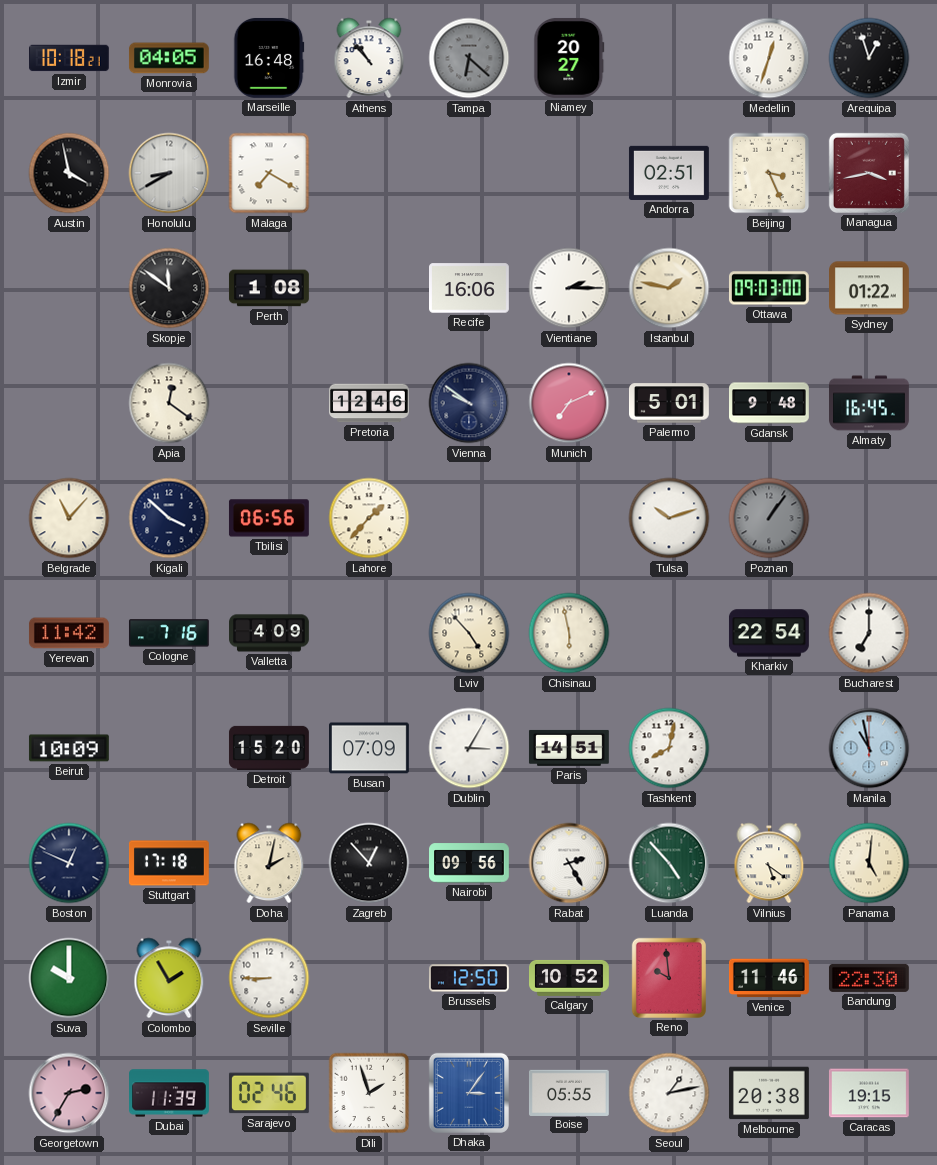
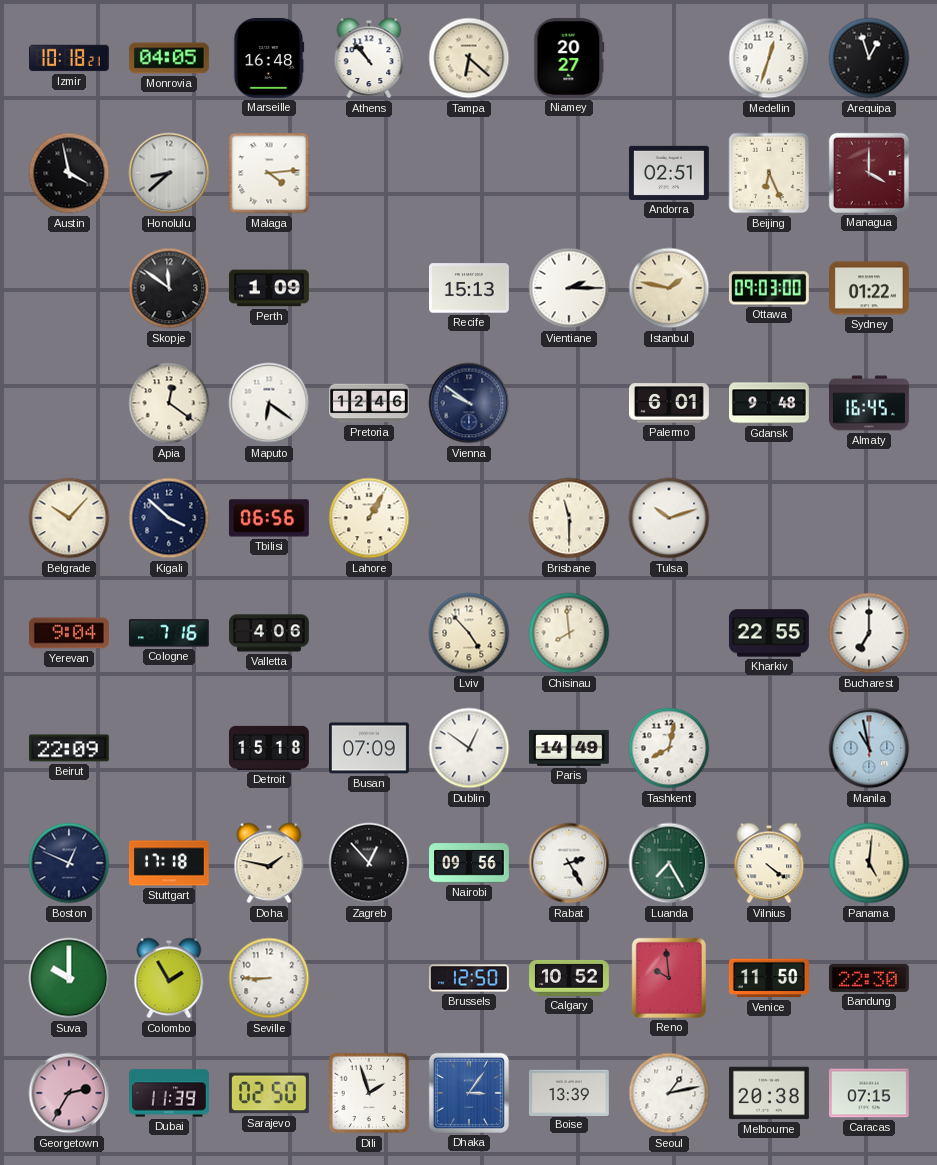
Tampa dial: grey -> cream
Honolulu: 8:40 -> 8:38
Malaga: 7:20 -> 4:14
Beijing: 3:26 -> 6:26
Managua: 3:43 -> 4:00
Perth: 1:08 -> 1:09
Recife: 16:06 -> 15:13
Maputo: none -> 6:21
Munich: 7:11 -> none
Palermo: 5:01 -> 6:01
Belgrade: 11:07 -> 10:07
Lahore: 1:37 -> 1:05
Brisbane: none -> 11:30
Poznan: 1:06 -> none
Yerevan: 11:42 -> 9:04
Valletta: 4:09 -> 4:06
Chisinau: 5:58 -> 7:59
Kharkiv: 22:54 -> 22:55
Beirut: 10:09 -> 22:09
Detroit: 15:20 -> 15:18
Dublin: 3:05 -> 12:51
Paris: 14:51 -> 14:49
Doha: 2:02 -> 1:47
Luanda: 4:53 -> 7:25
Vilnius: 5:21 -> 4:21
Venice: 11:46 -> 11:50
Sarajevo: 02:46 -> 02:50
Boise: 05:55 -> 13:39
Caracas: 19:15 -> 07:15
